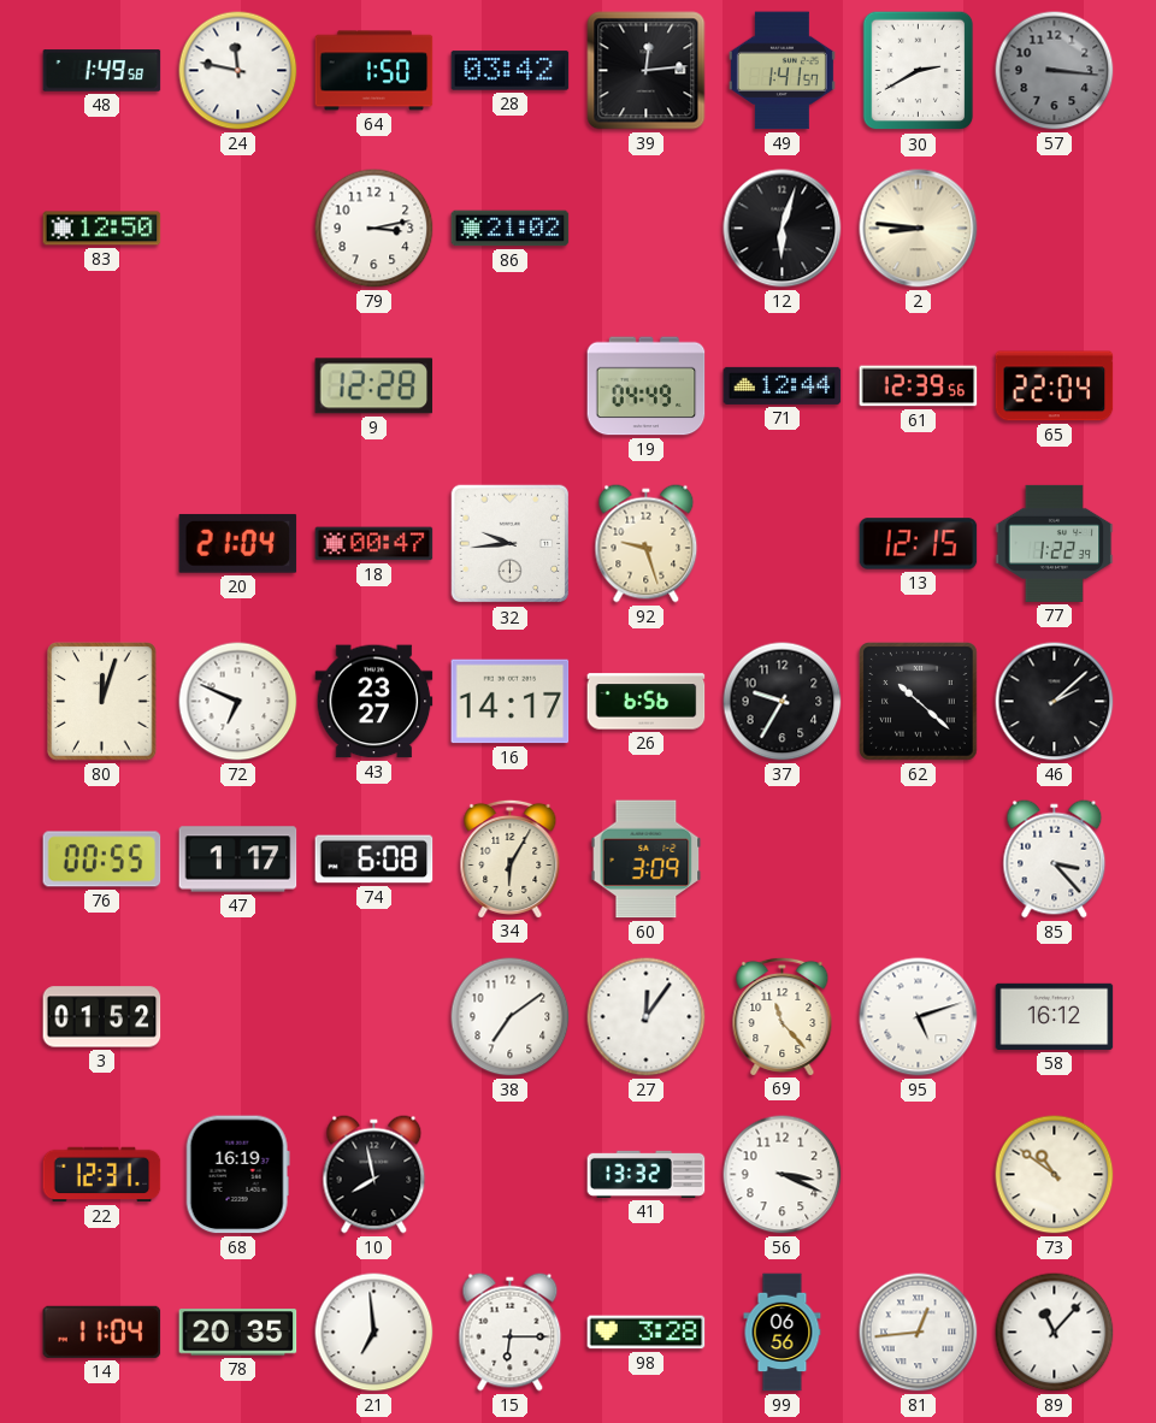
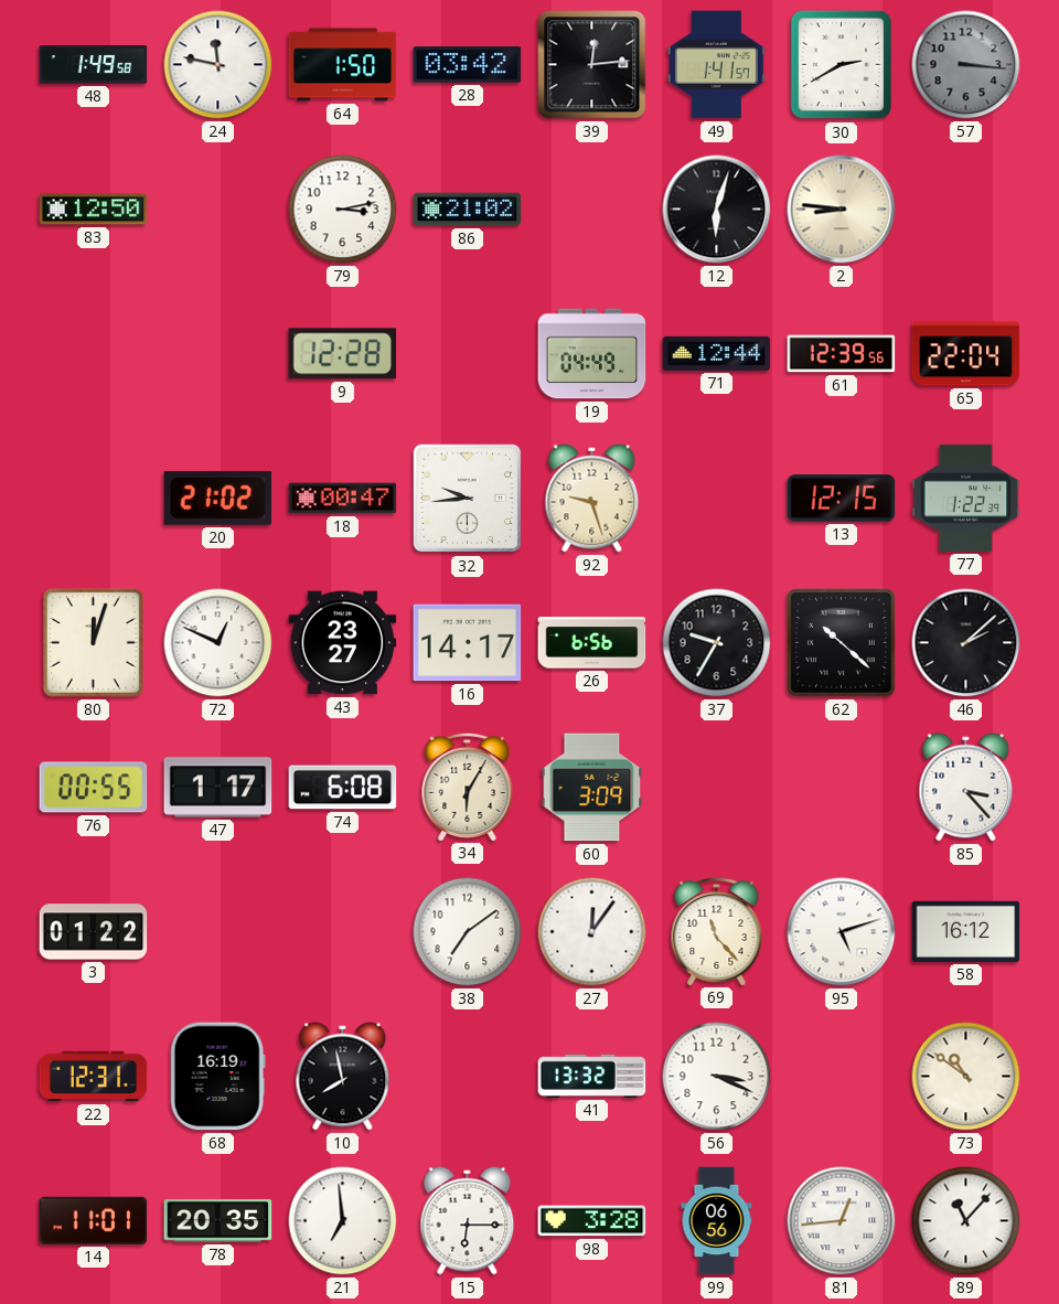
20: 21:04 -> 21:02
72: 6:49 -> 12:49
3: 01:52 -> 01:22
14: 11:04 -> 11:01
